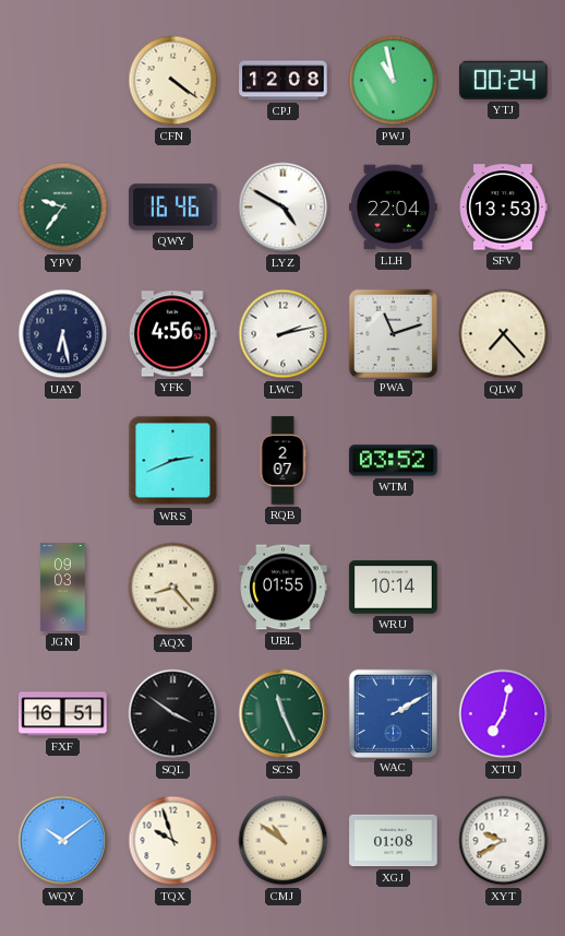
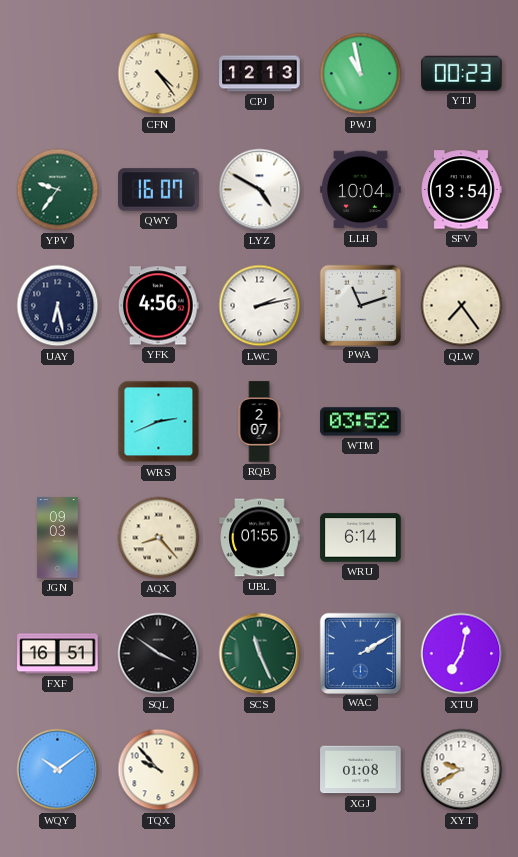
CFN: 4:21 -> 4:24
CPJ: 12:08 -> 12:13
YTJ: 00:24 -> 00:23
QWY: 16:46 -> 16:07
LLH: 22:04 -> 10:04
SFV: 13:53 -> 13:54
QLW: 7:23 -> 7:24
WRU: 10:14 -> 6:14
TQX: 9:57 -> 9:53
CMJ: 10:51 -> none
